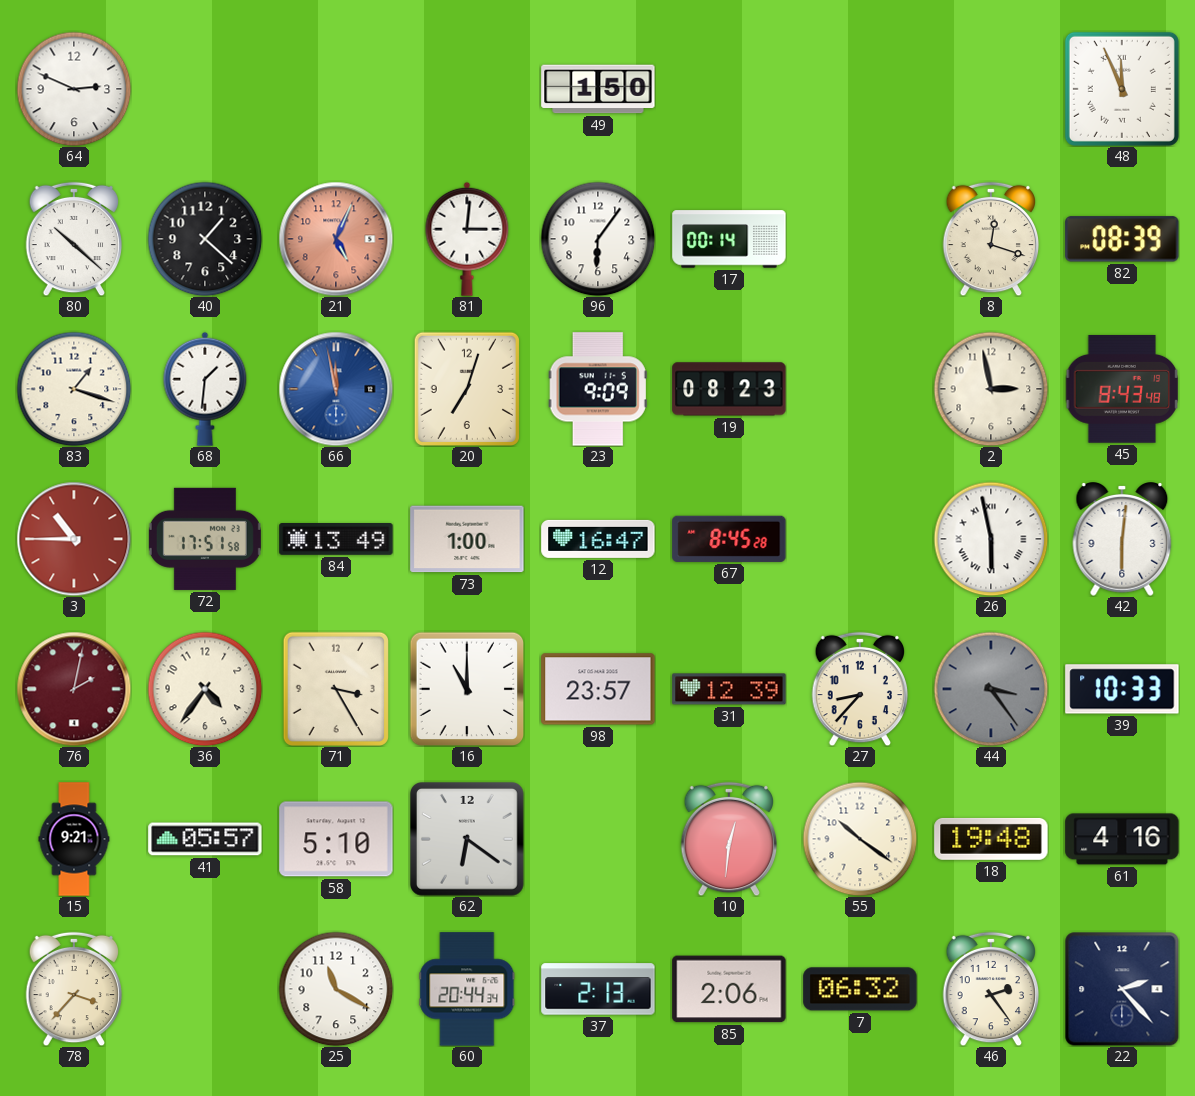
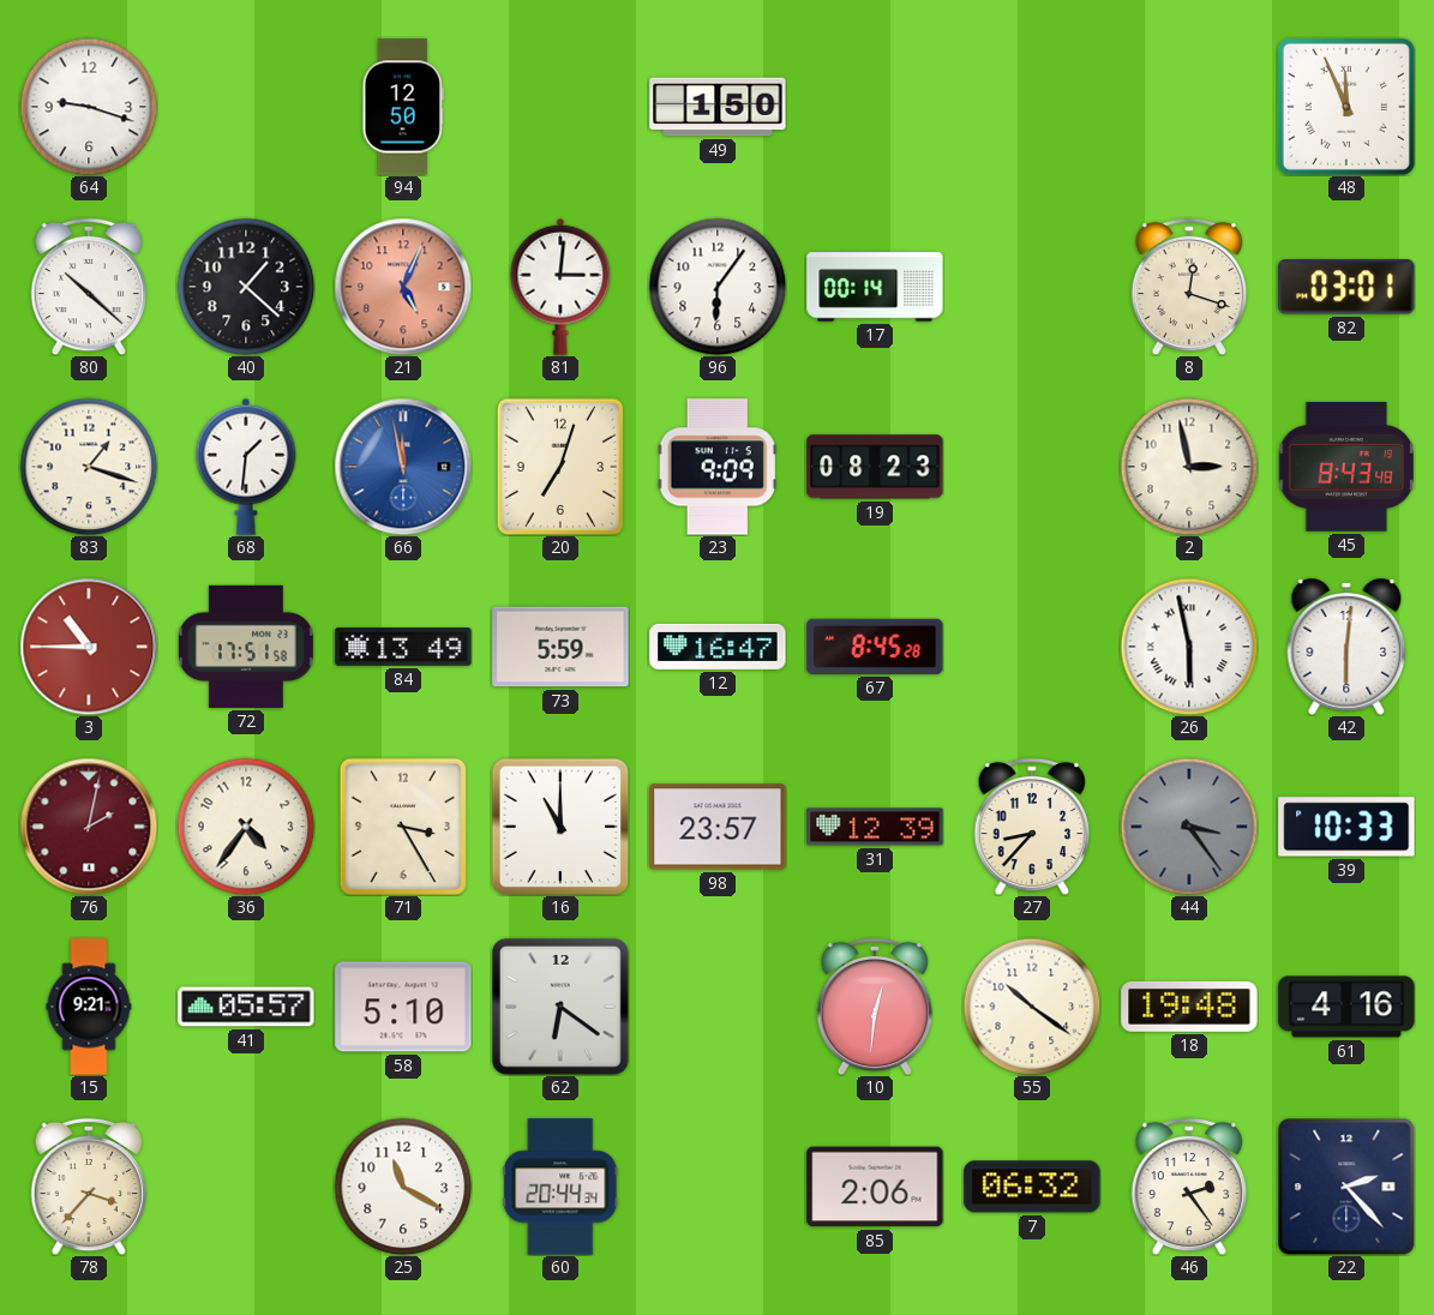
64: 2:49 -> 9:18
94: none -> 12:50
82: 08:39 -> 03:01
73: 1:00 -> 5:59
37: 2:13 -> none
